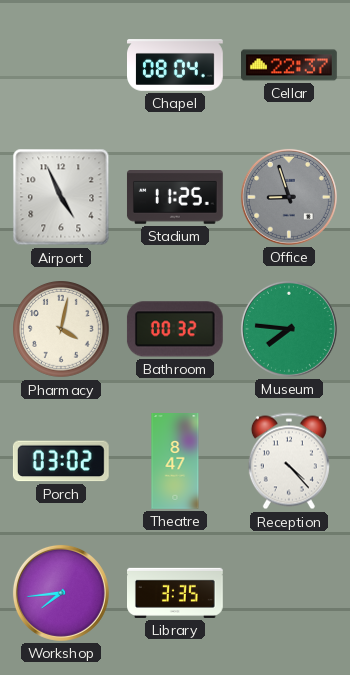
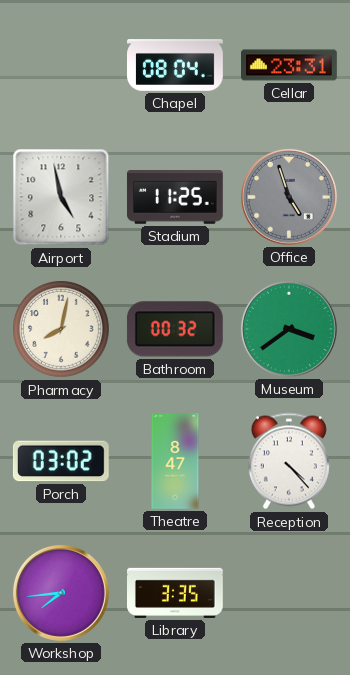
Cellar: 22:37 -> 23:31
Airport: 4:56 -> 4:58
Office: 8:57 -> 4:57
Pharmacy: 4:02 -> 8:02
Museum: 7:46 -> 3:39
